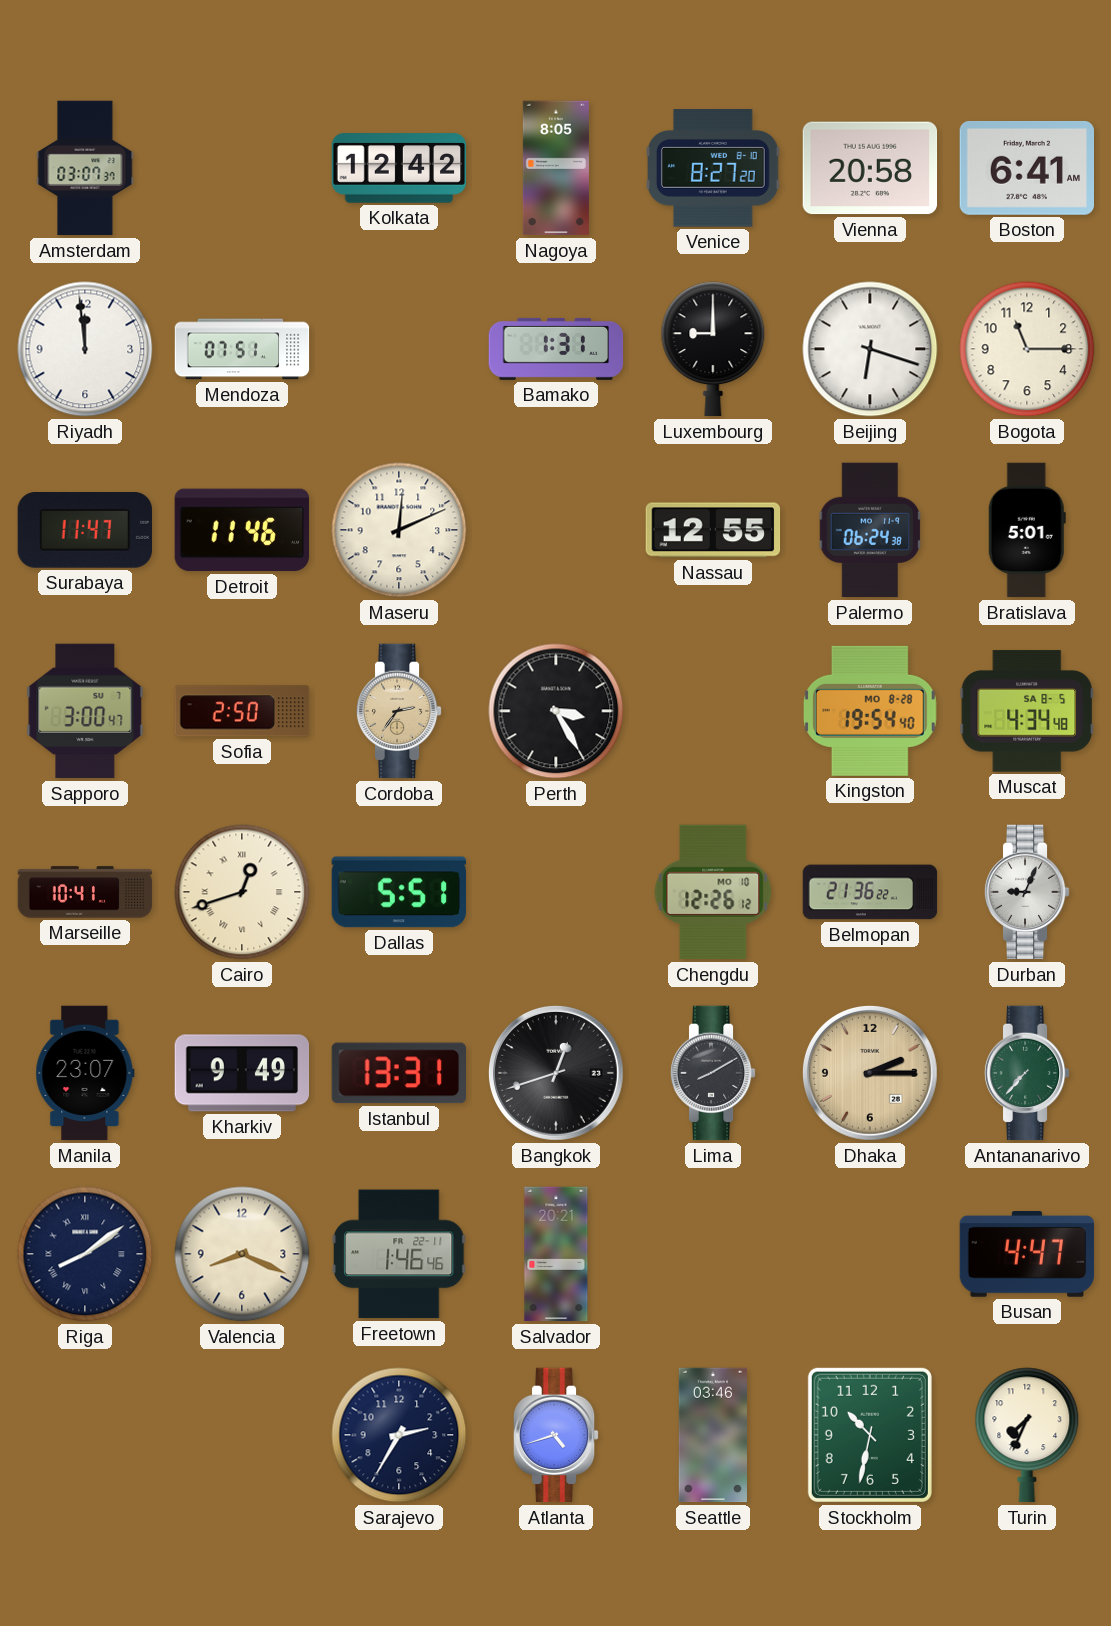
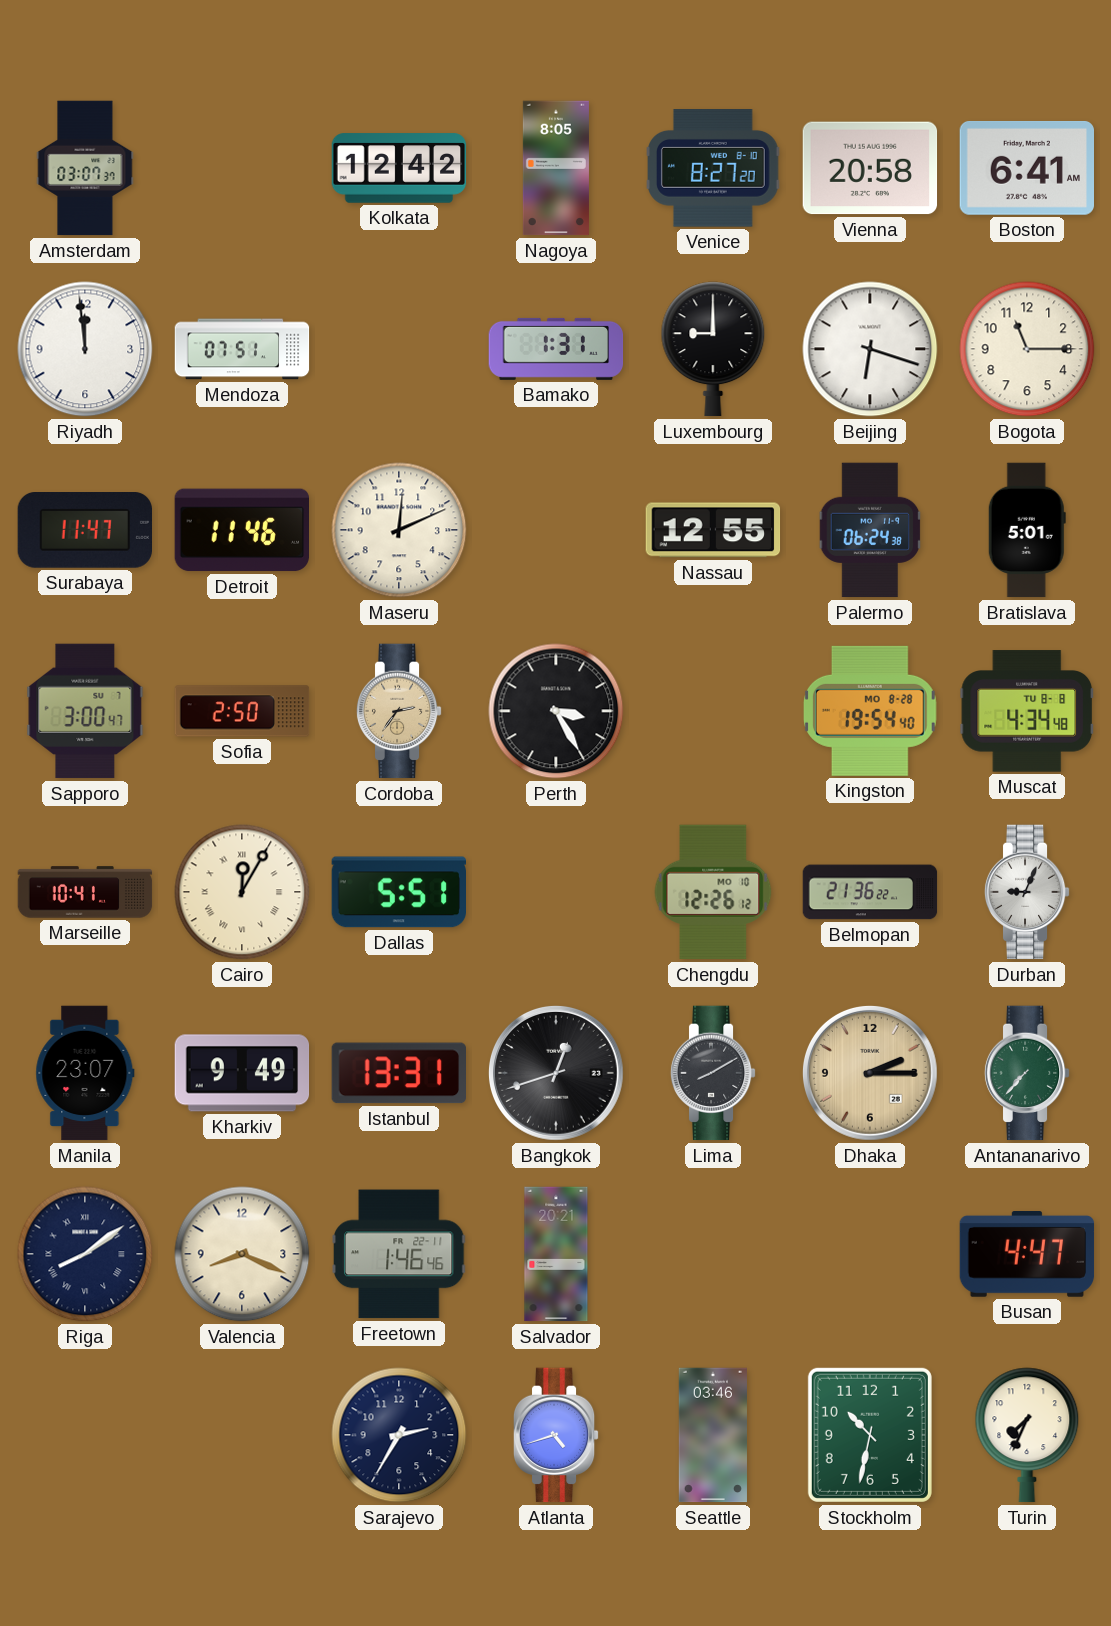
Muscat date: SA 8-5 -> TU 8-8
Cairo: 12:42 -> 12:05
